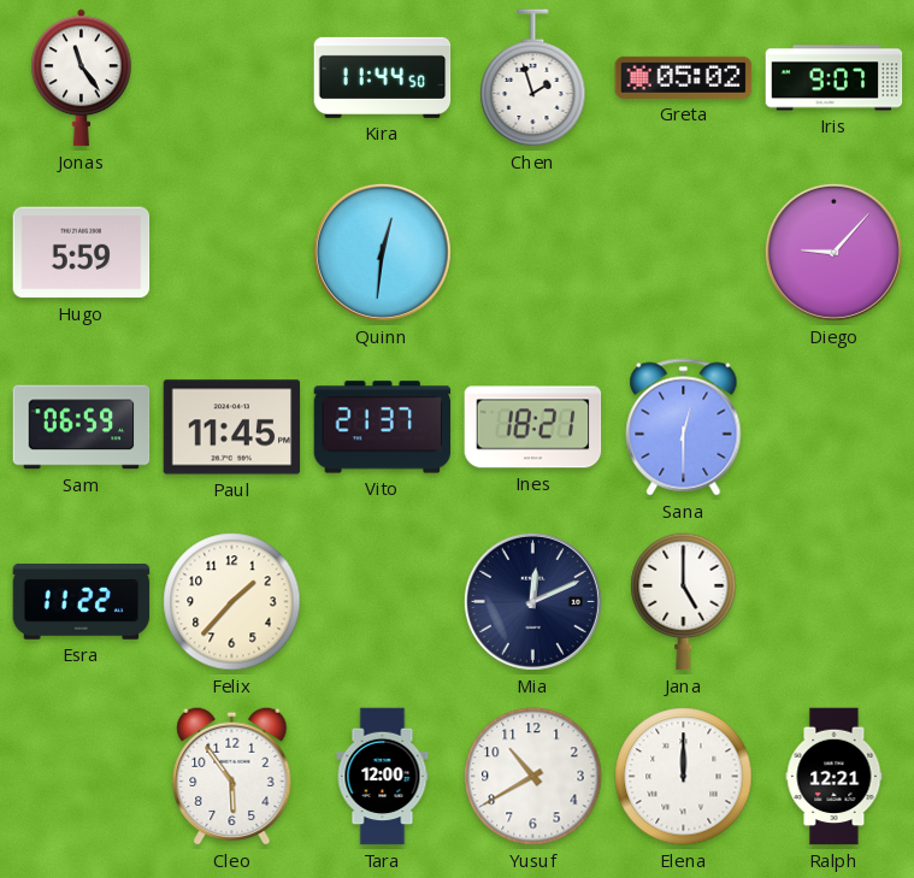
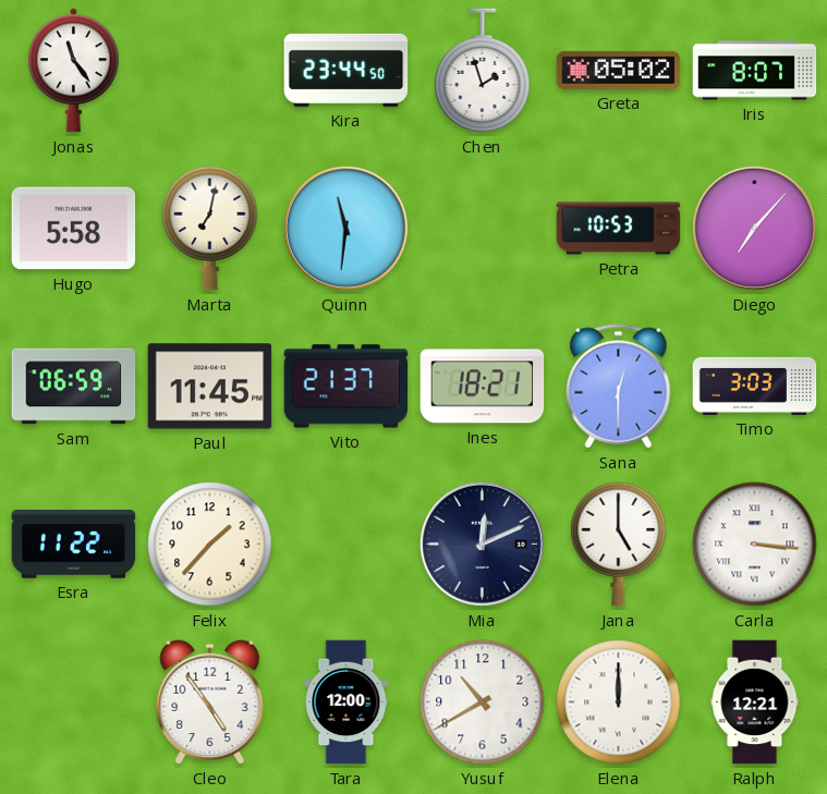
Kira: 11:44 -> 23:44
Iris: 9:07 -> 8:07
Hugo: 5:59 -> 5:58
Marta: none -> 7:02
Quinn: 12:31 -> 11:31
Petra: none -> 10:53
Diego: 9:07 -> 7:07
Timo: none -> 3:03
Carla: none -> 3:16
Cleo: 5:54 -> 4:54
